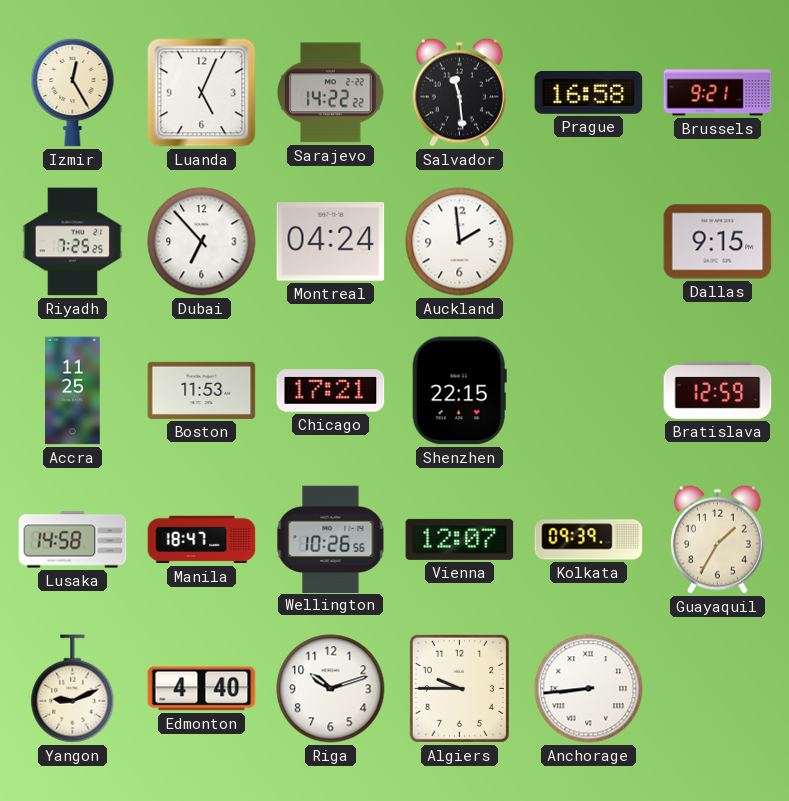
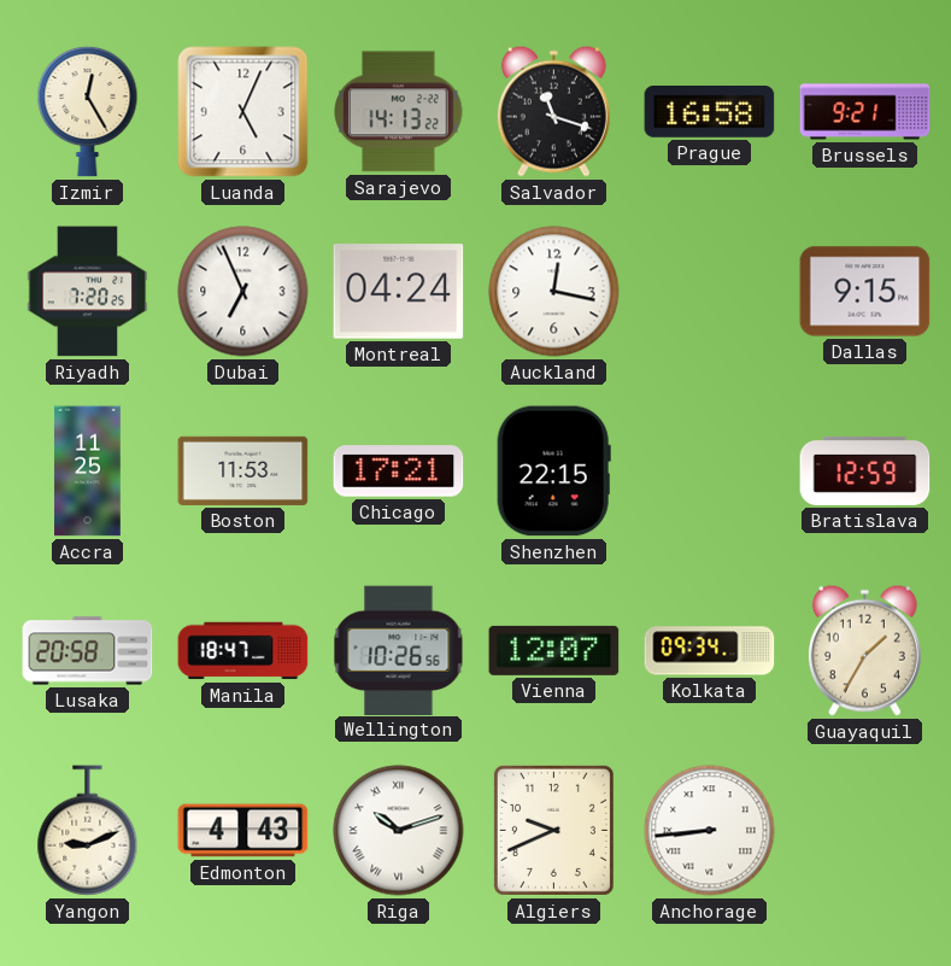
Sarajevo: 14:22 -> 14:13
Salvador: 11:29 -> 11:18
Riyadh: 7:25 -> 7:20
Dubai: 6:53 -> 6:56
Auckland: 1:59 -> 12:17
Lusaka: 14:58 -> 20:58
Kolkata: 09:39 -> 09:34
Edmonton: 4:40 -> 4:43
Riga numerals: Arabic -> Roman
Algiers: 9:45 -> 9:41
